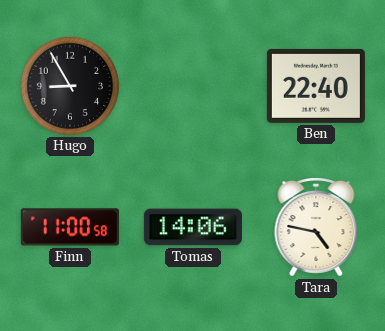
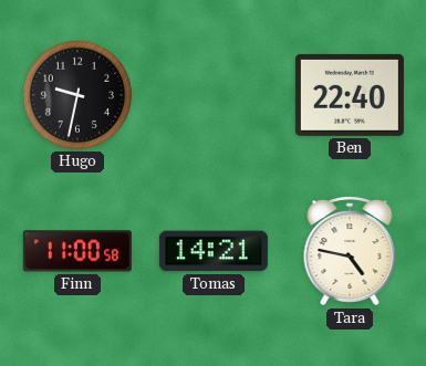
Hugo: 8:55 -> 9:32
Tomas: 14:06 -> 14:21
